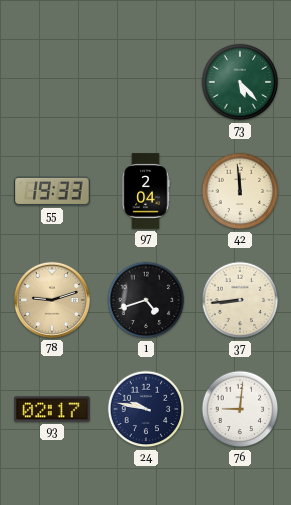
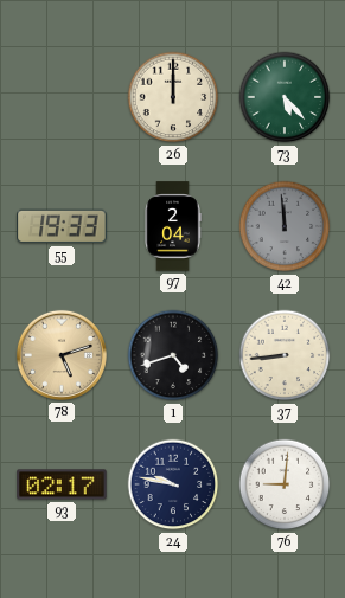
26: none -> 12:00
42 dial: cream -> grey
78: 9:12 -> 5:12
